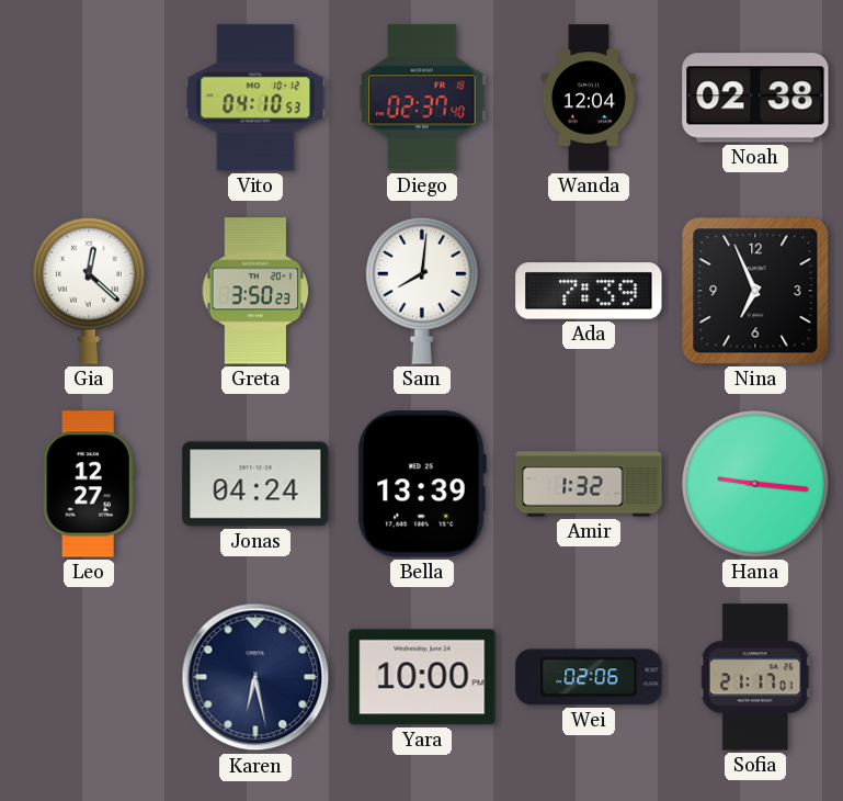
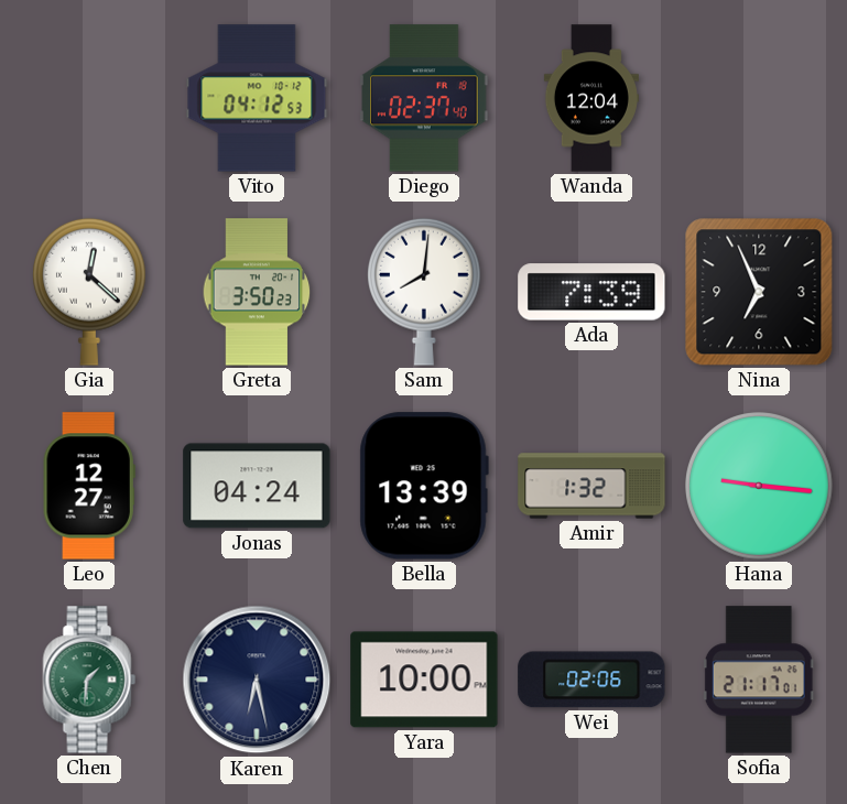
Vito: 04:10 -> 04:12
Noah: 02:38 -> none
Chen: none -> 1:31
